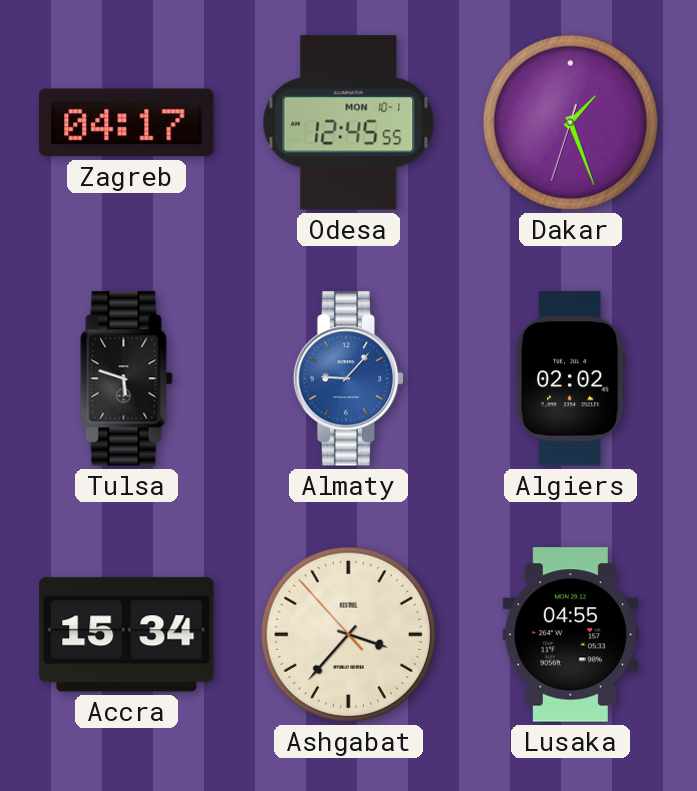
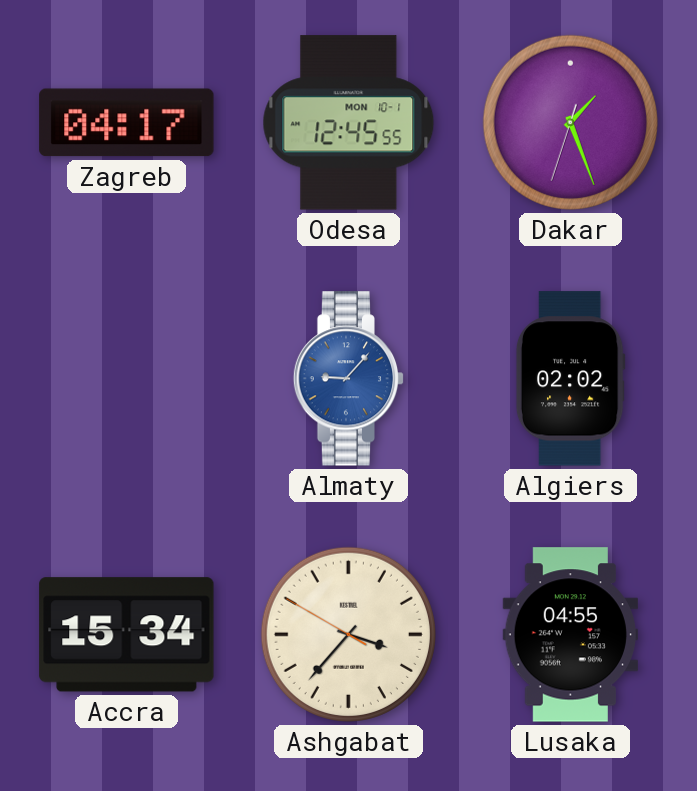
Tulsa: 5:48 -> none
Ashgabat: 3:36:53 -> 3:36:50
